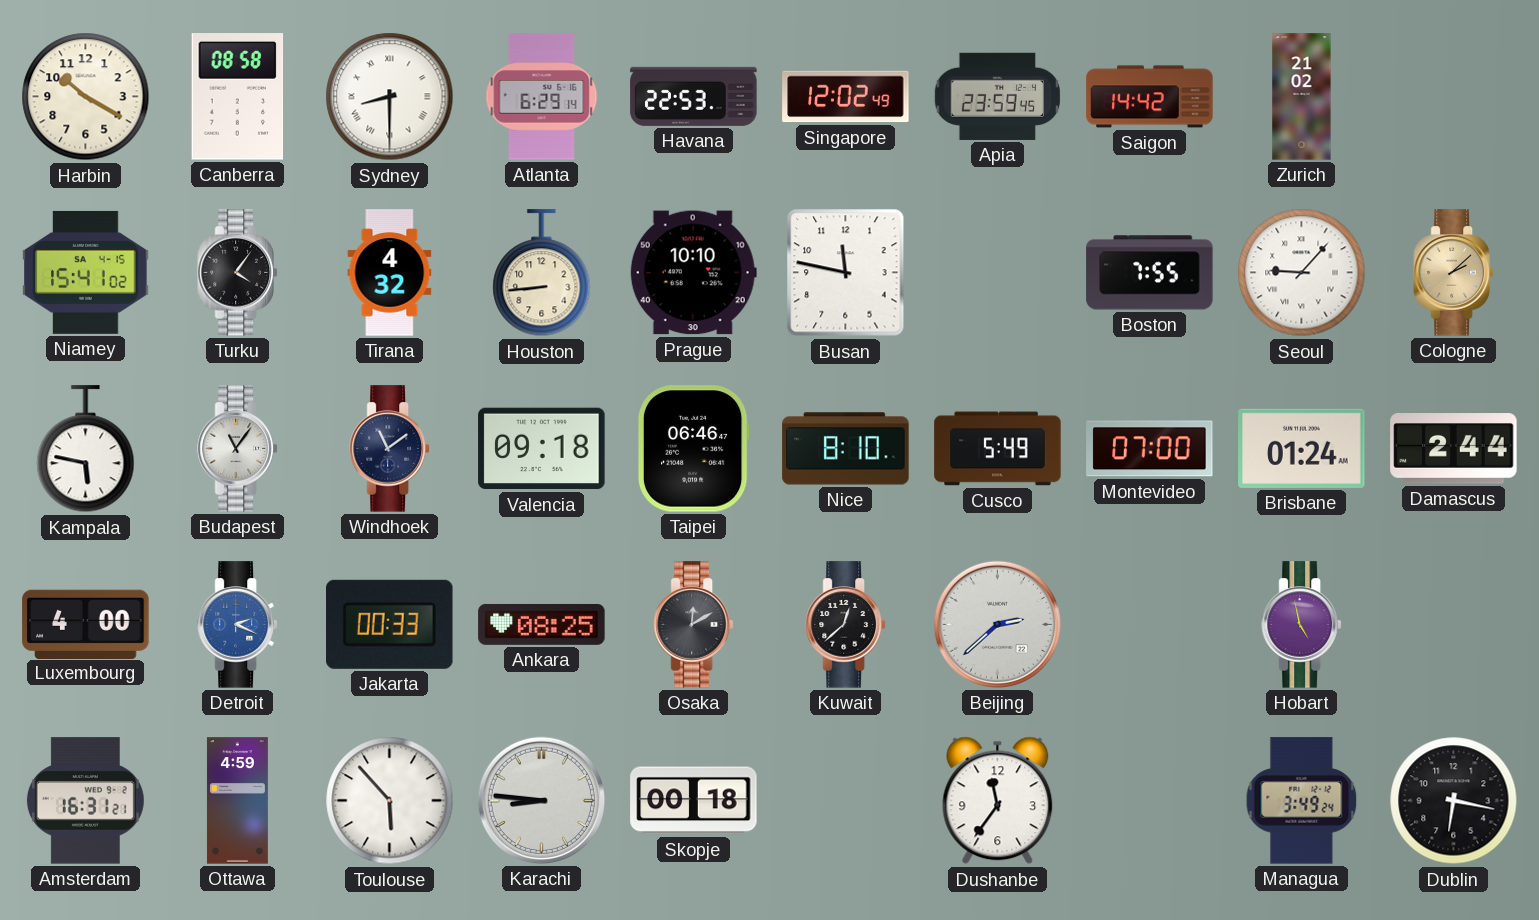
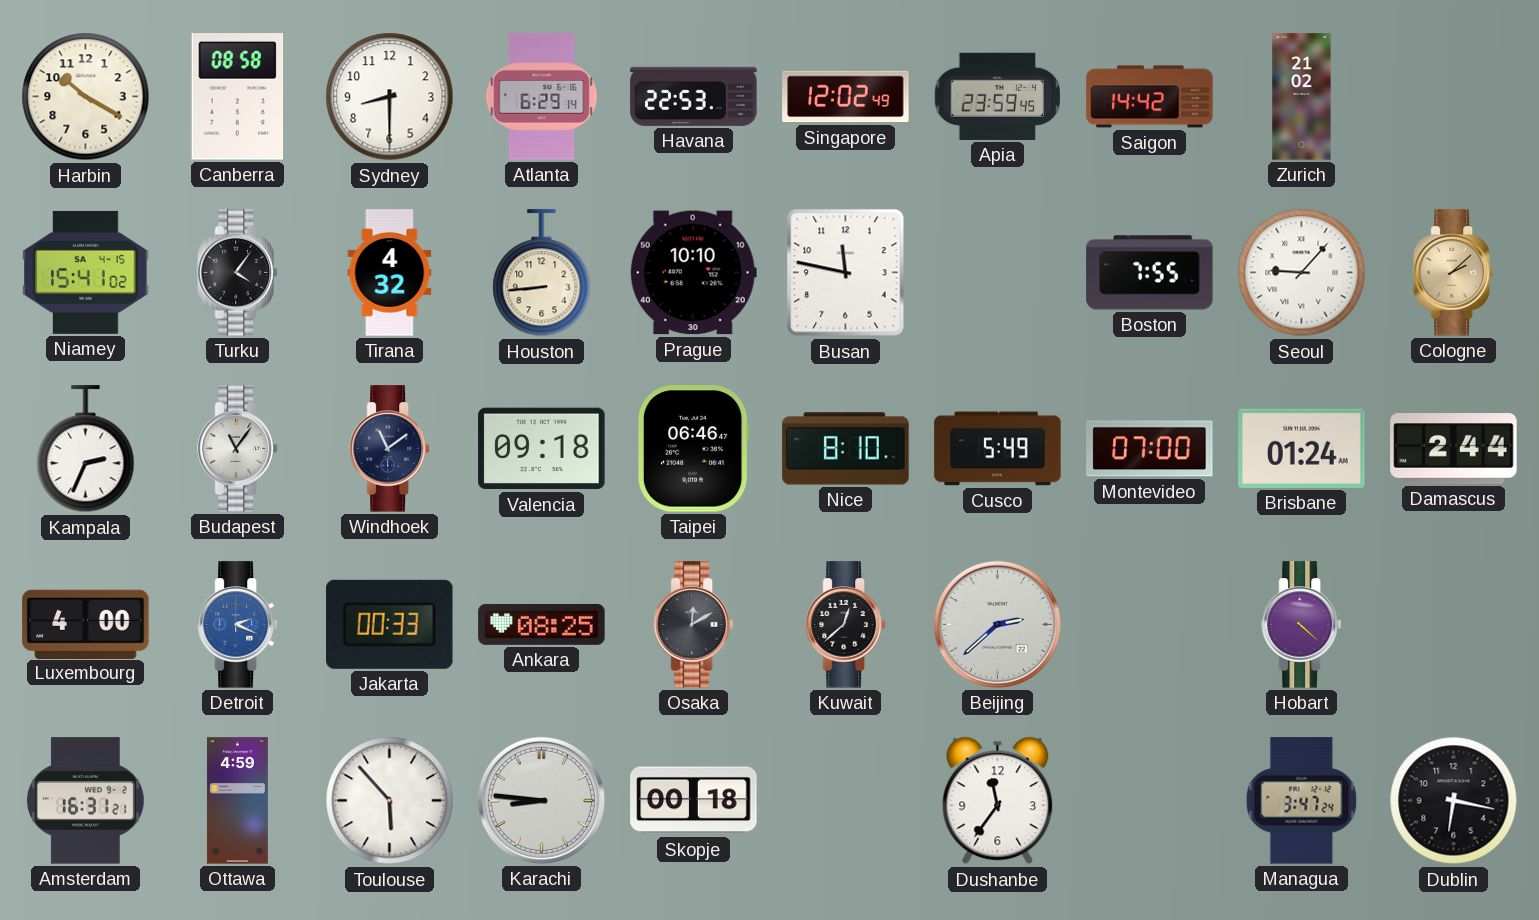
Sydney numerals: Roman -> Arabic
Kampala: 5:47 -> 2:34
Hobart: 4:58 -> 4:22
Managua: 3:49 -> 3:47
